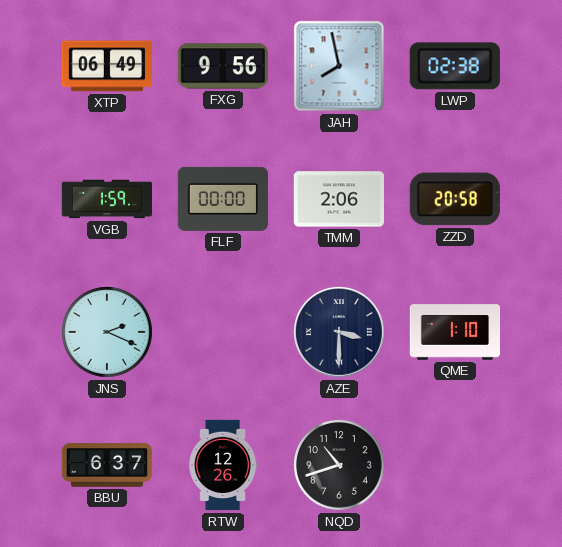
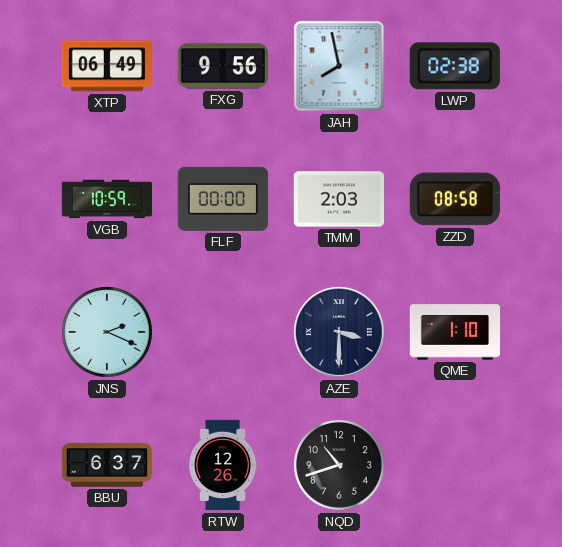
VGB: 1:59 -> 10:59
TMM: 2:06 -> 2:03
ZZD: 20:58 -> 08:58
